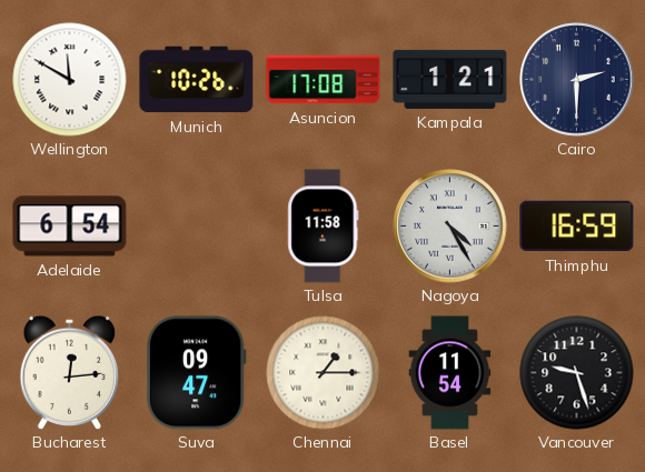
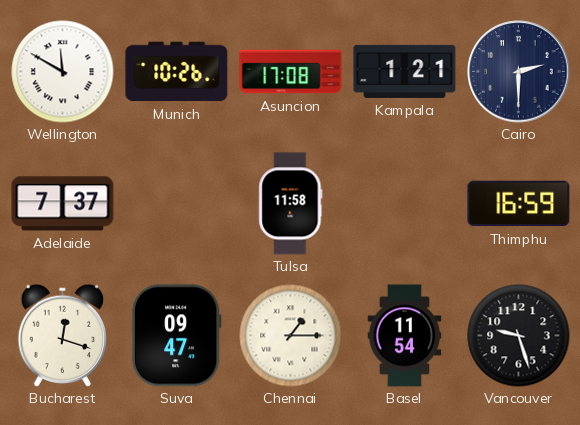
Adelaide: 6:54 -> 7:37
Nagoya: 4:25 -> none
Bucharest: 12:14 -> 12:18
